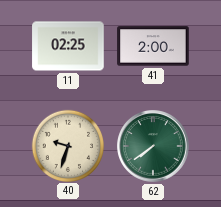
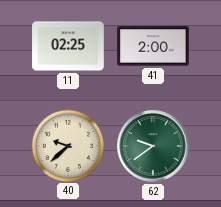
40: 9:33 -> 9:38
62: 7:39 -> 9:39
